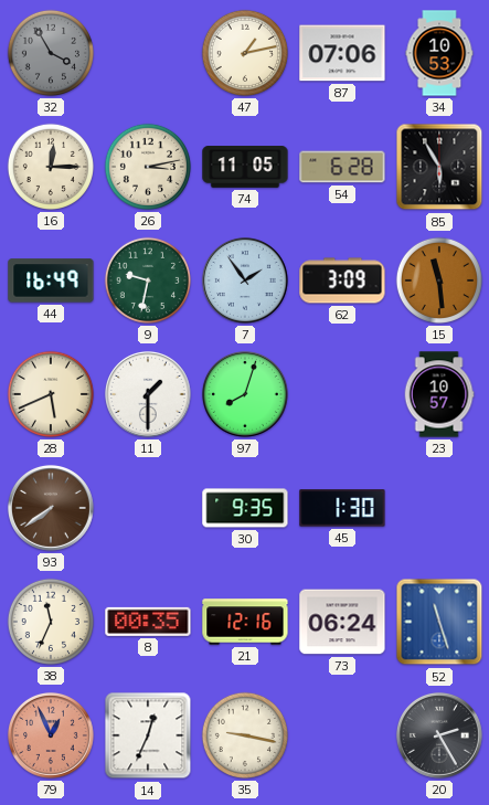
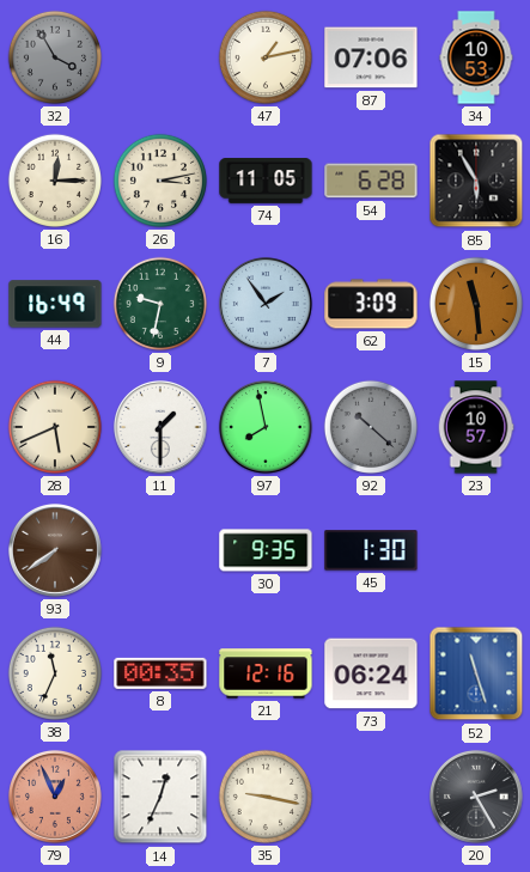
97: 8:03 -> 7:58
92: none -> 10:22
